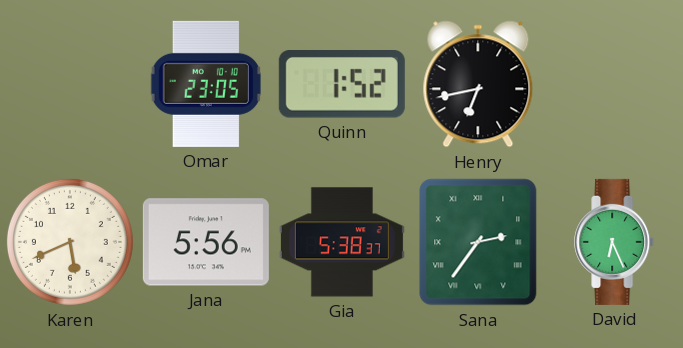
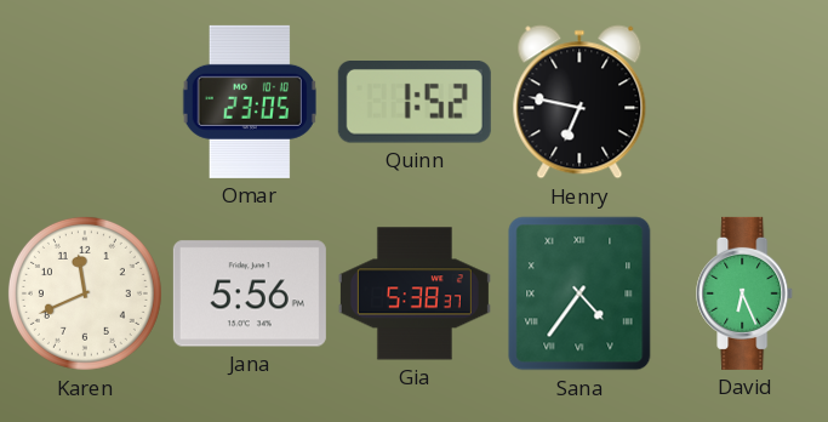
Henry: 6:43 -> 6:47
Karen: 5:41 -> 11:41
Sana: 2:36 -> 4:36
